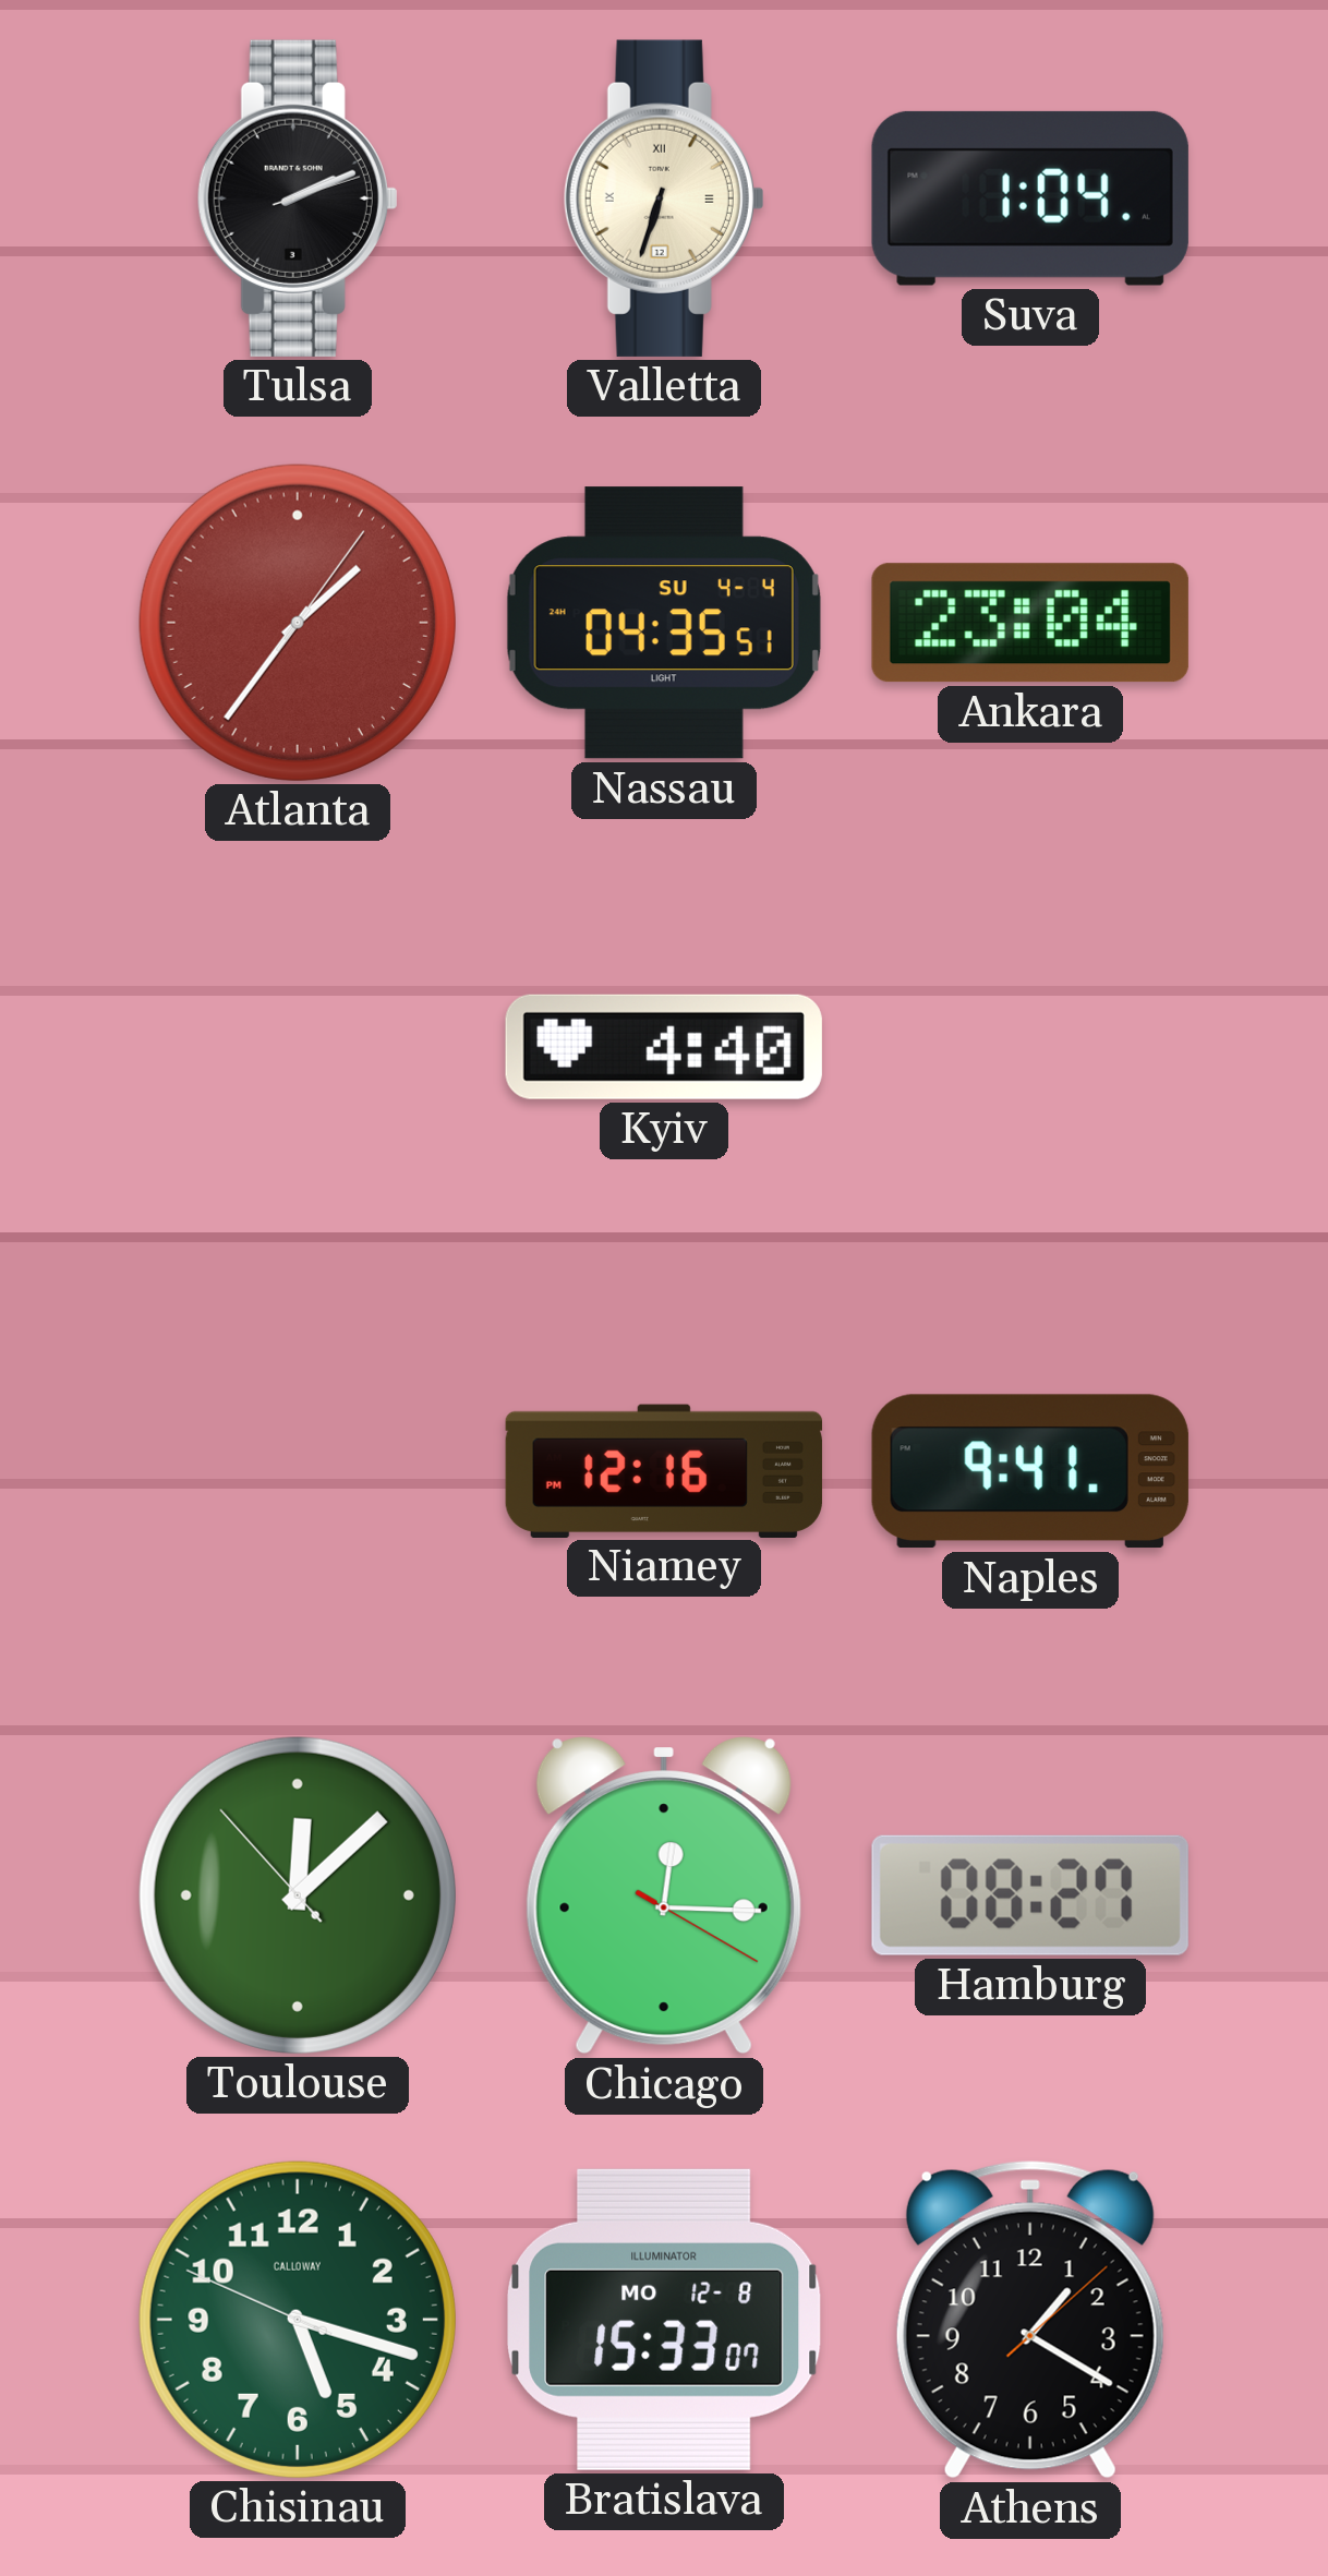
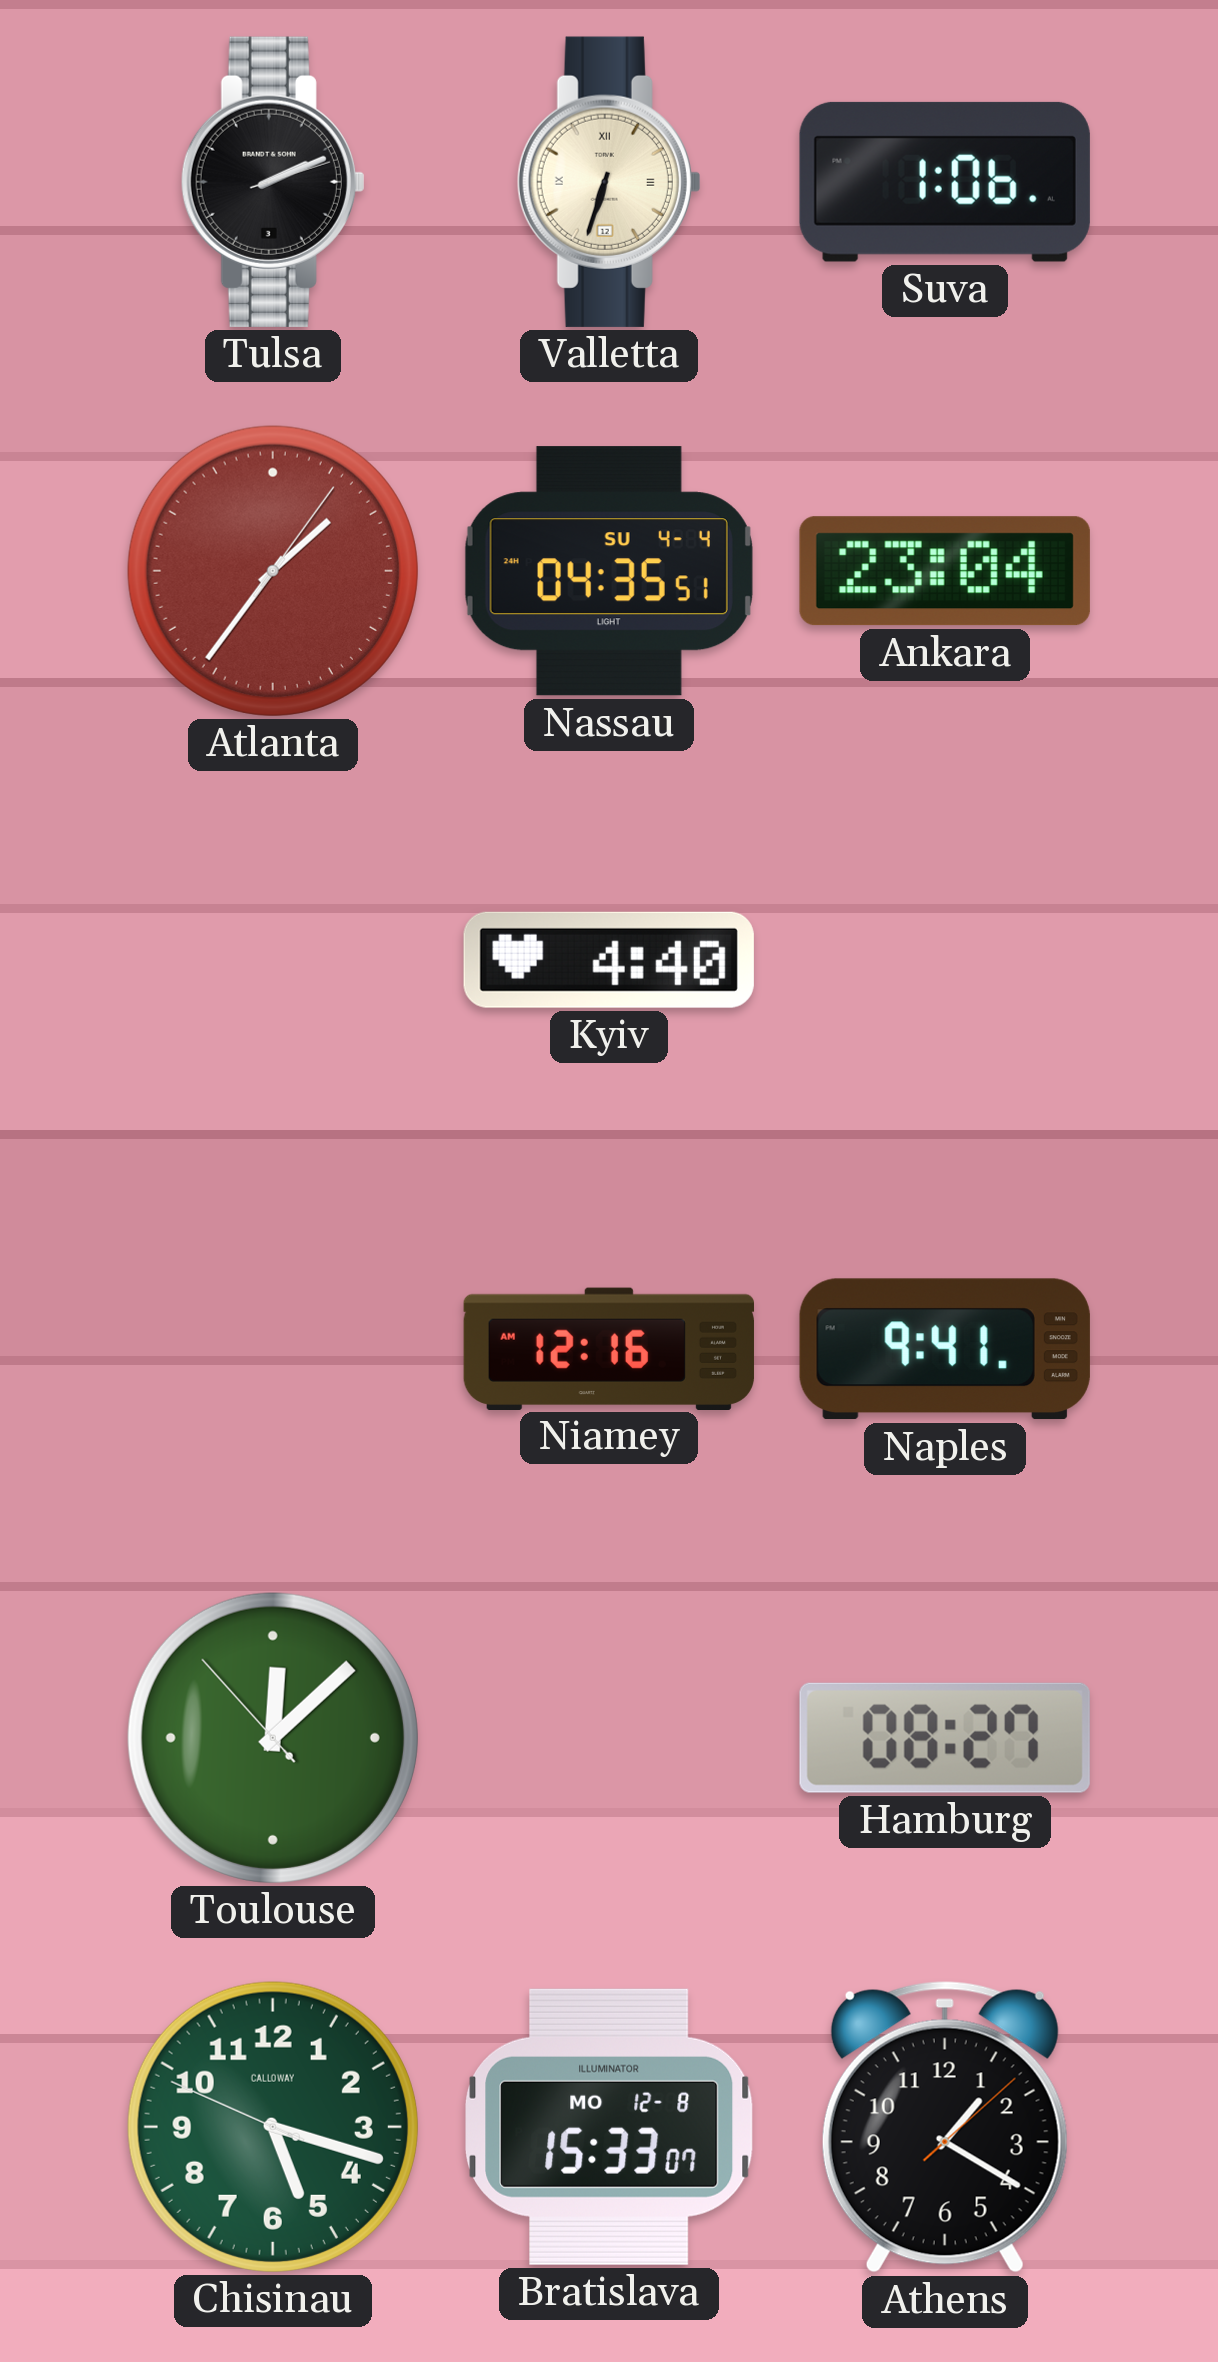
Suva: 1:04 -> 1:06
Niamey: 12:16 PM -> 12:16 AM
Chicago: 12:15 -> none
